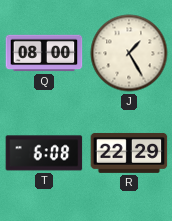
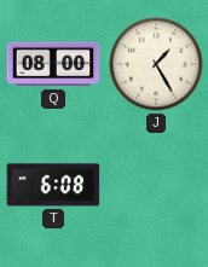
R: 22:29 -> none
